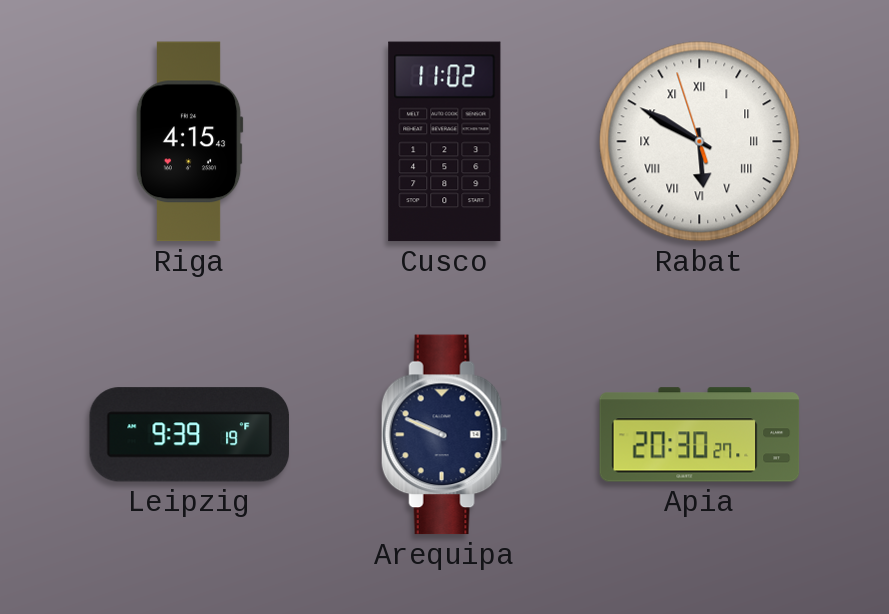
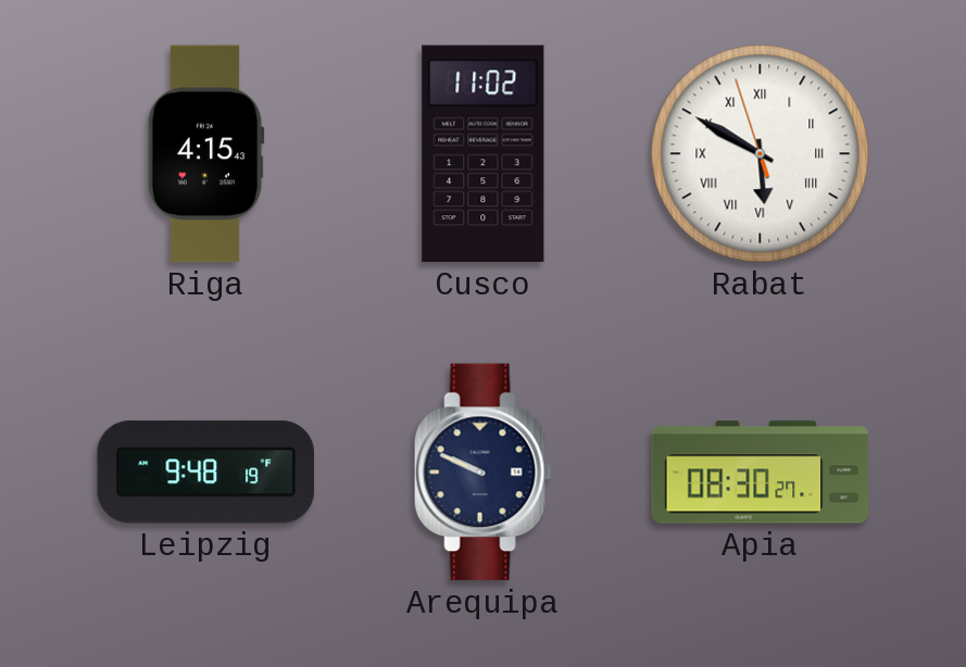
Leipzig: 9:39 -> 9:48
Apia: 20:30 -> 08:30
